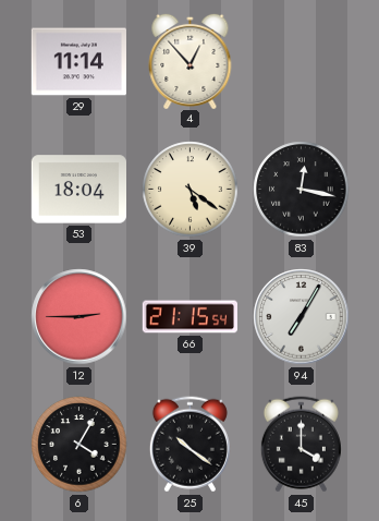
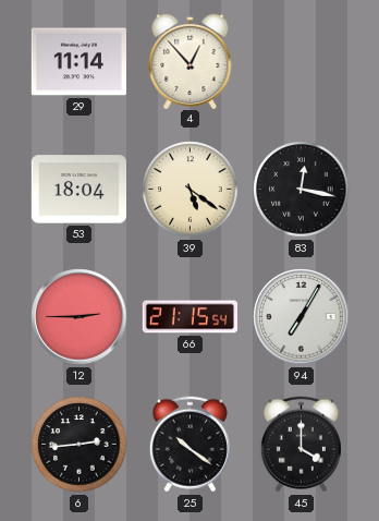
6: 4:05 -> 2:44
